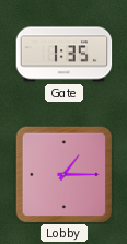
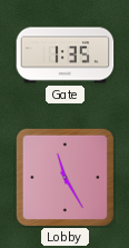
Lobby: 1:15 -> 11:25
